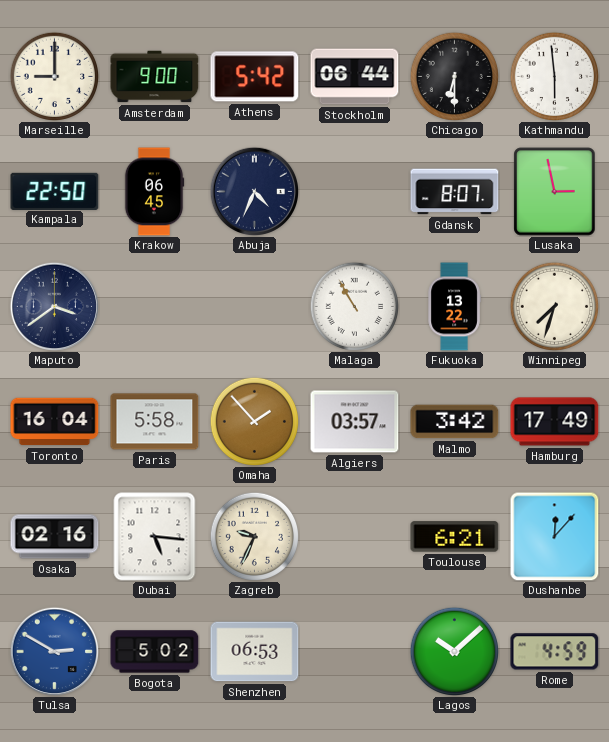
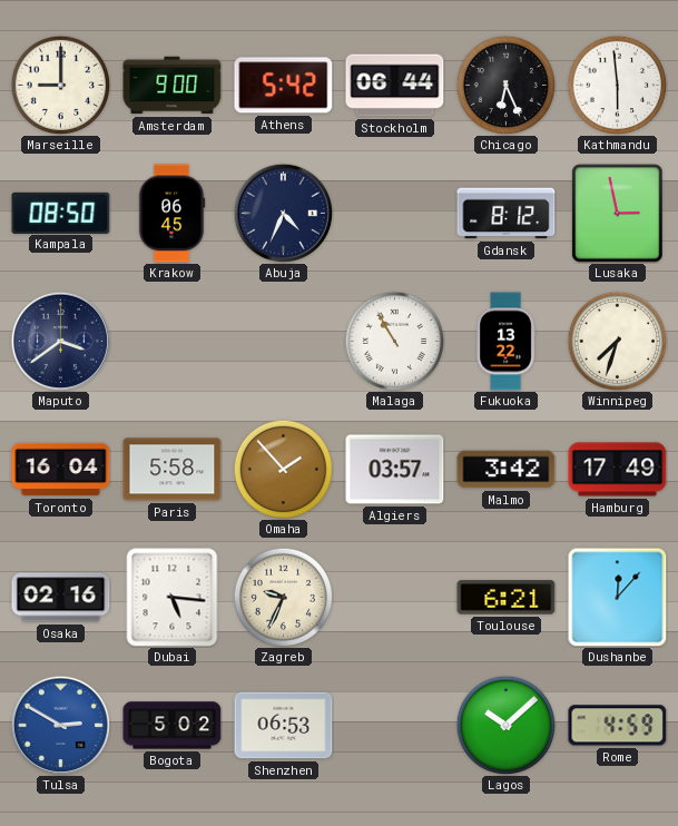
Chicago: 6:30 -> 6:26
Kampala: 22:50 -> 08:50
Gdansk: 8:07 -> 8:12
